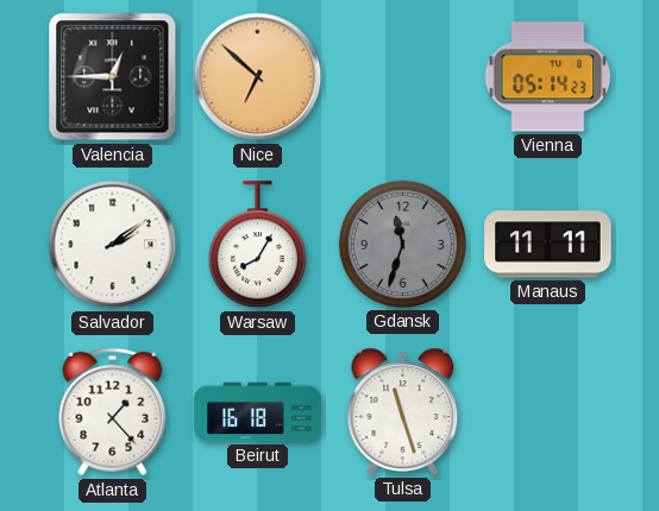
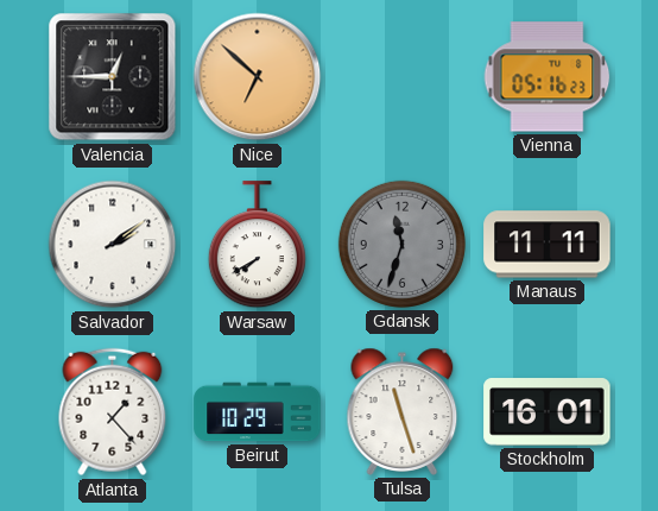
Vienna: 05:14 -> 05:16
Warsaw: 8:05 -> 7:40
Beirut: 16:18 -> 10:29
Stockholm: none -> 16:01
